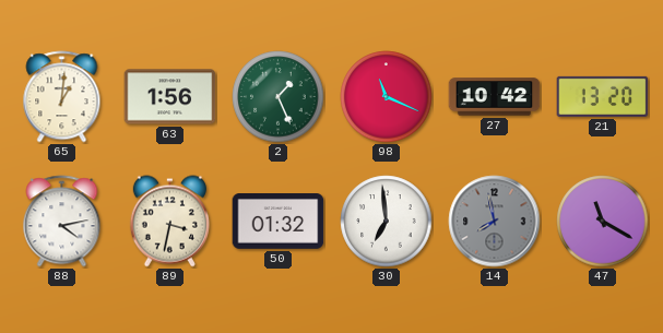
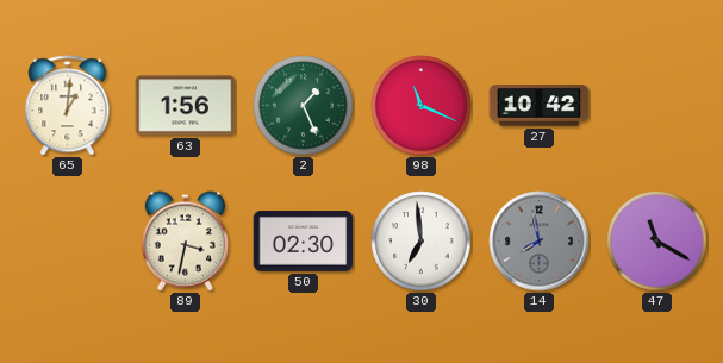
21: 13:20 -> none
88: 4:13 -> none
50: 01:32 -> 02:30
